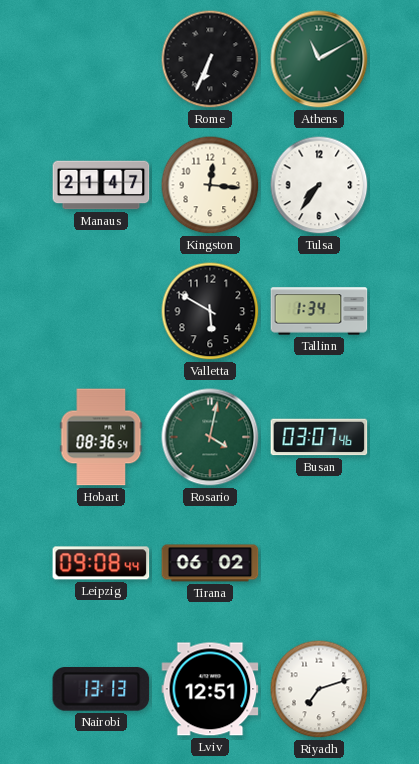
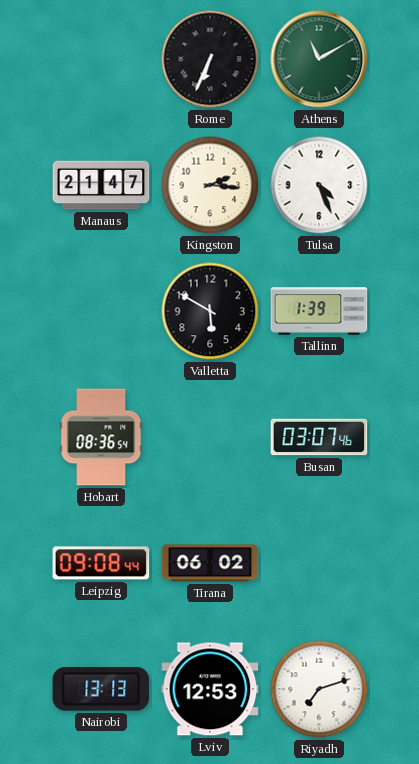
Kingston: 12:16 -> 2:16
Tulsa: 7:36 -> 4:26
Tallinn: 1:34 -> 1:39
Rosario: 4:02 -> none
Lviv: 12:51 -> 12:53
